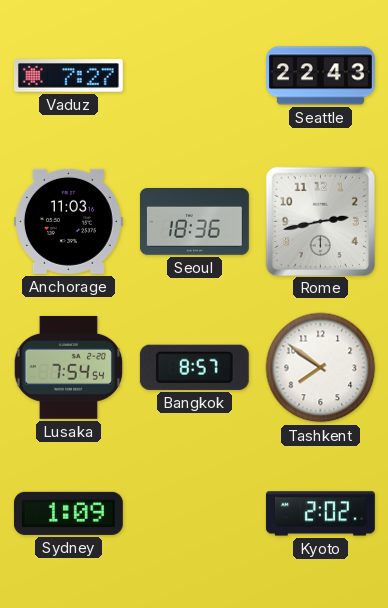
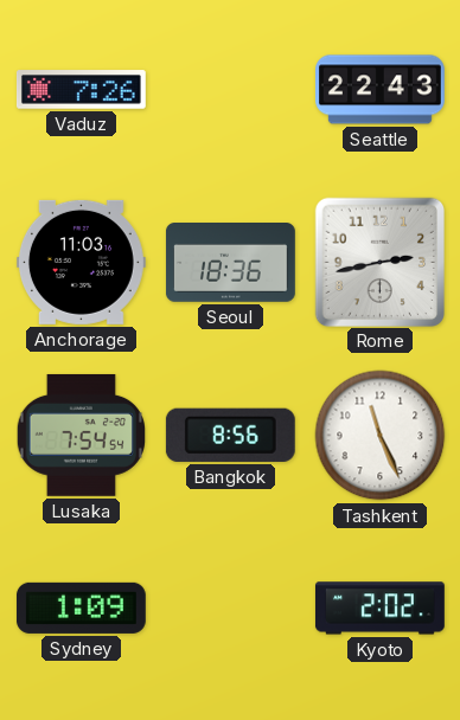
Vaduz: 7:27 -> 7:26
Bangkok: 8:57 -> 8:56
Tashkent: 7:51 -> 11:26
